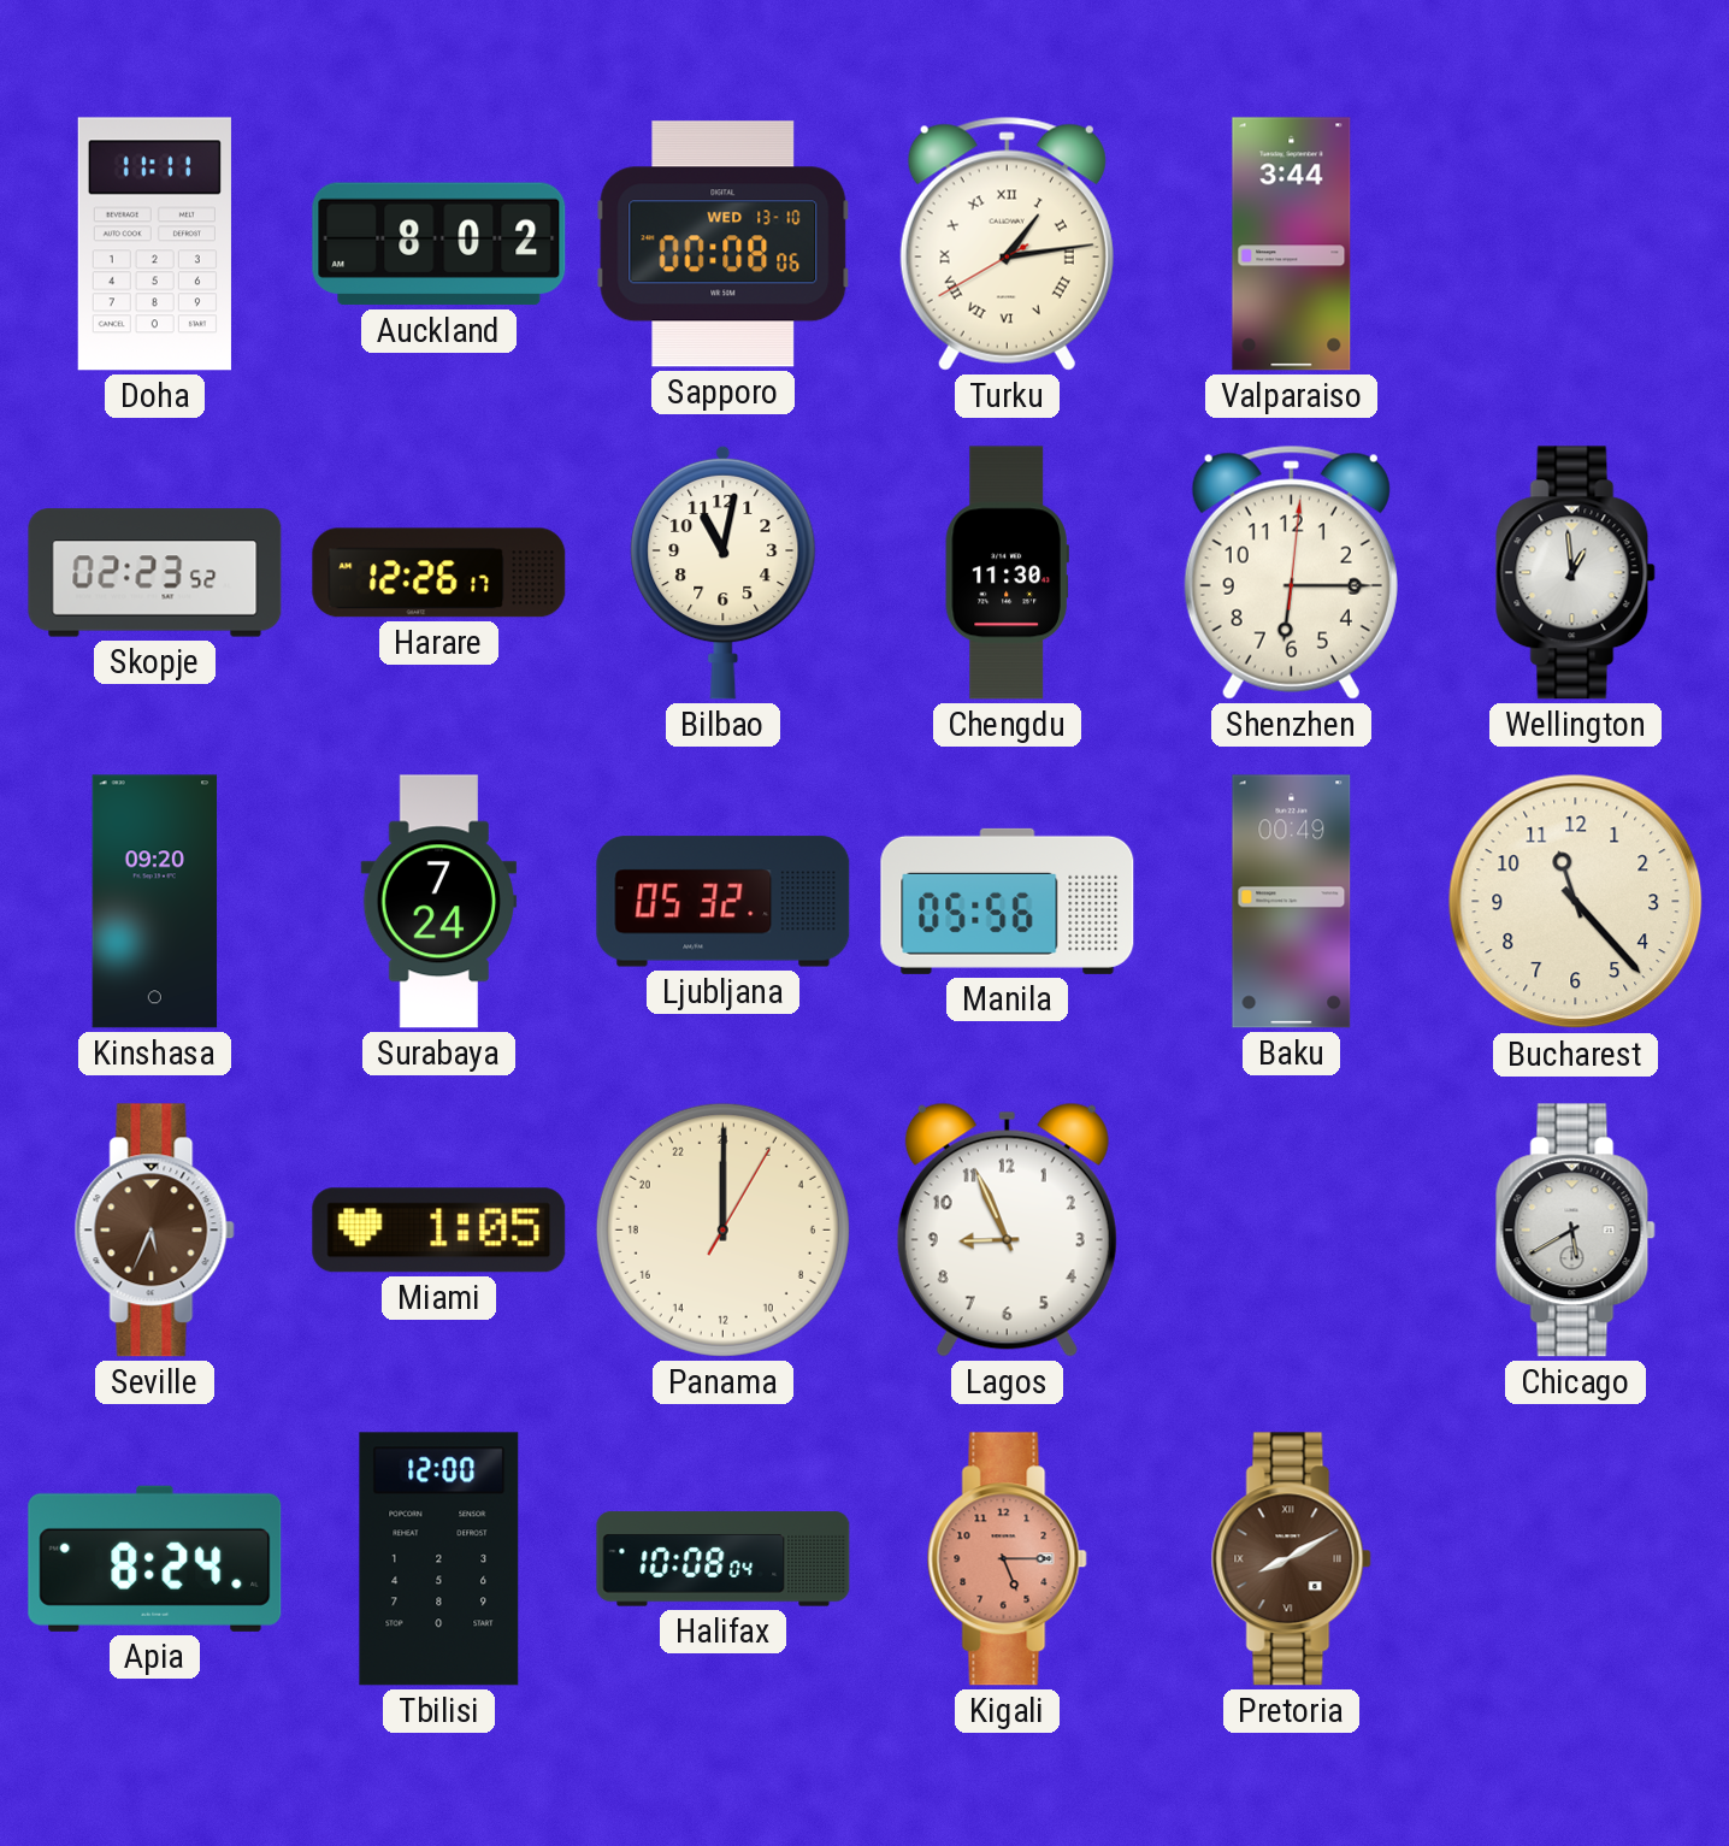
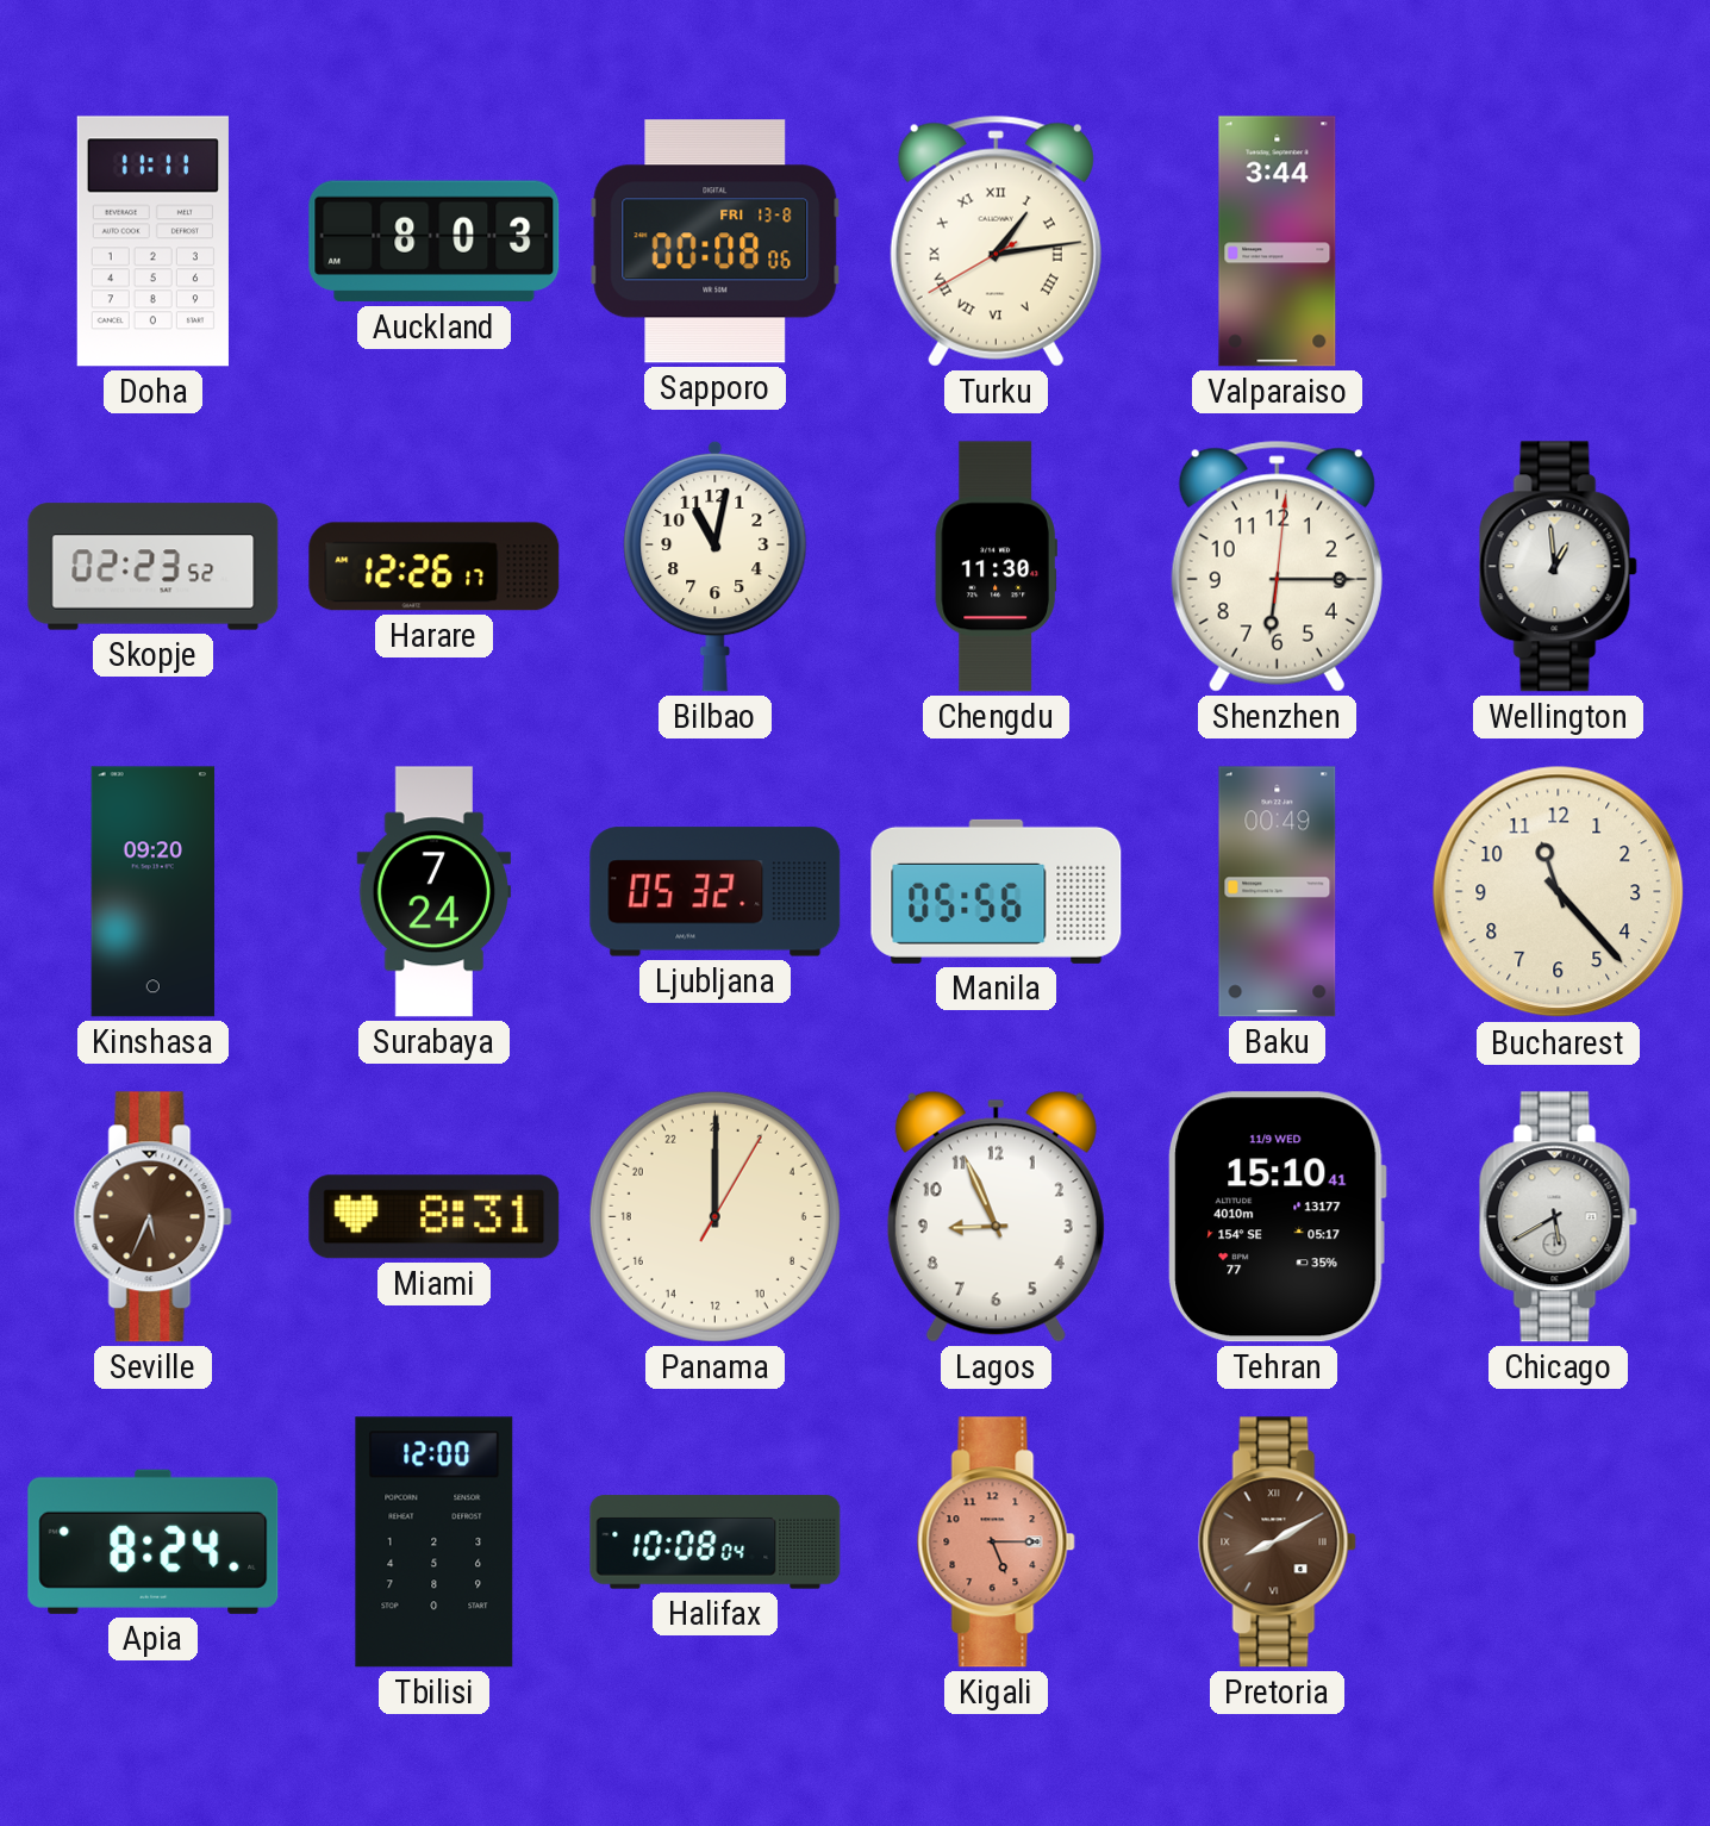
Auckland: 8:02 -> 8:03
Sapporo date: WED 13-10 -> FRI 13-8
Miami: 1:05 -> 8:31
Tehran: none -> 15:10
